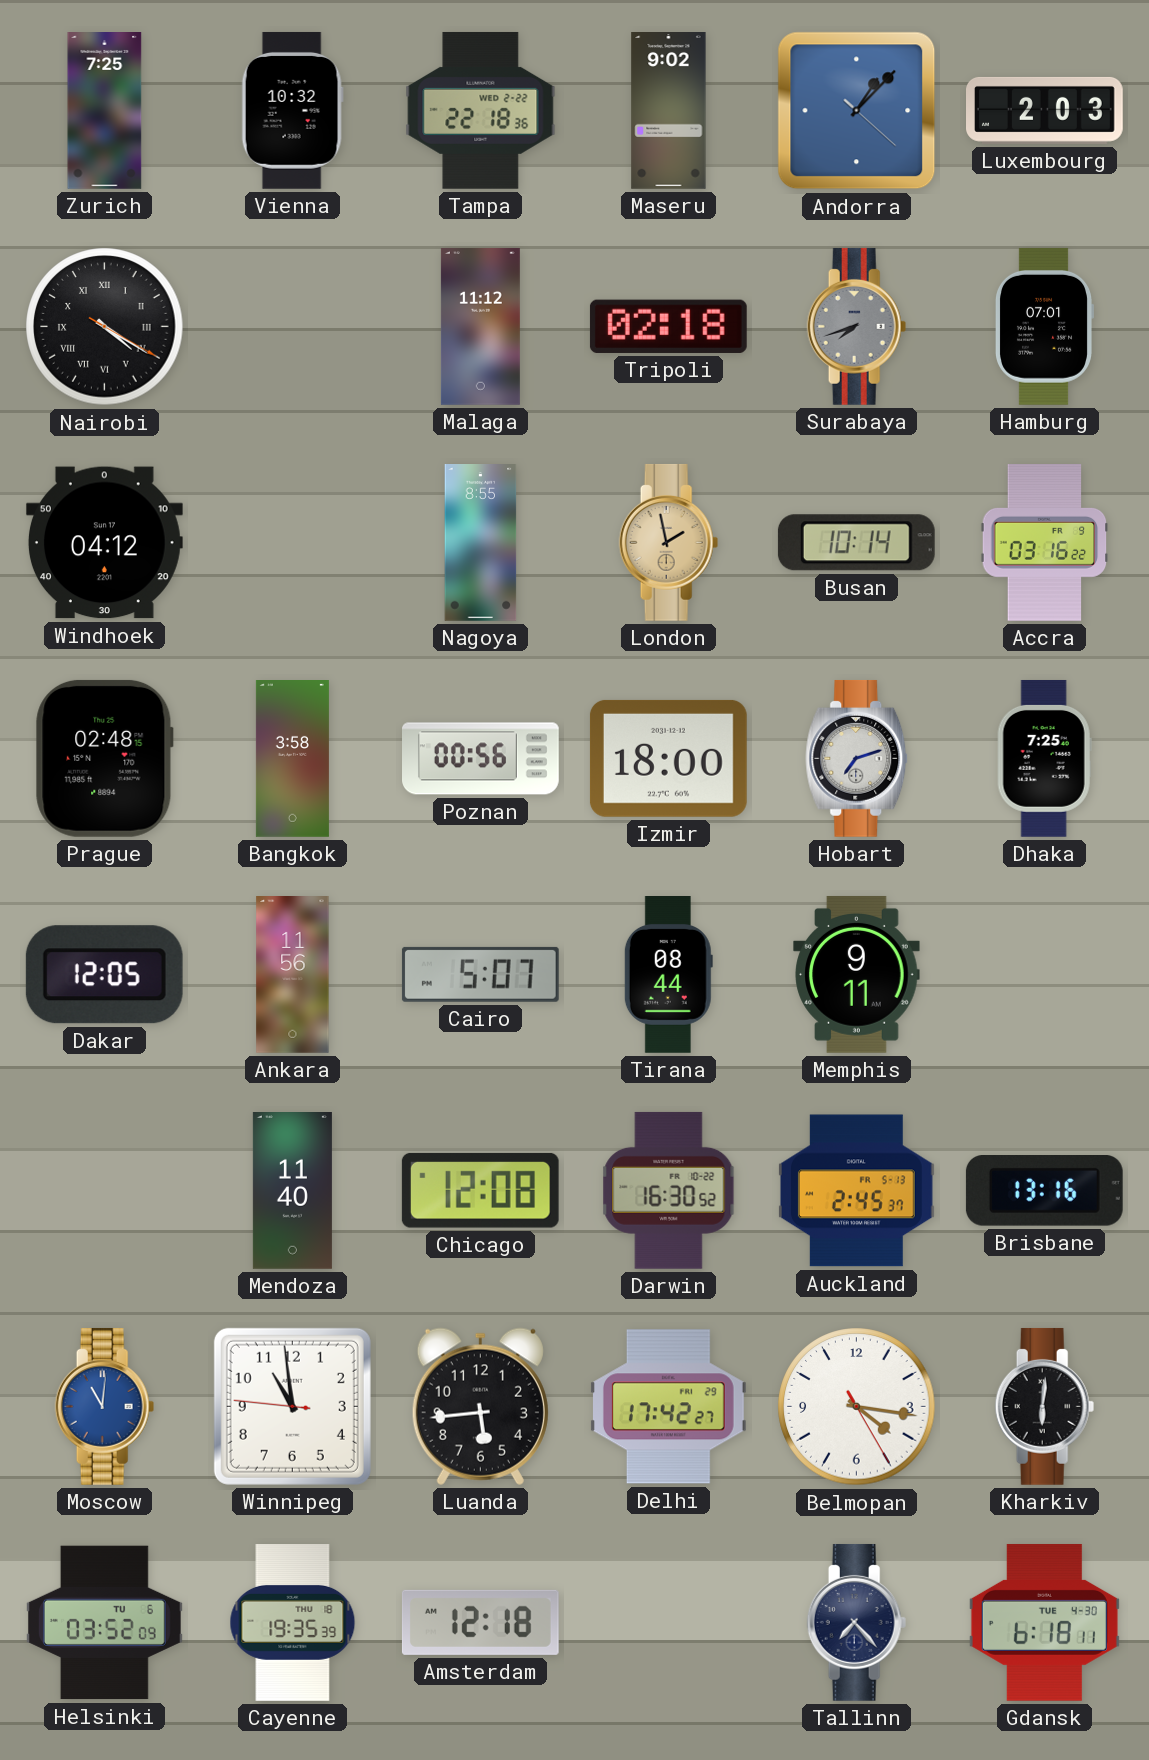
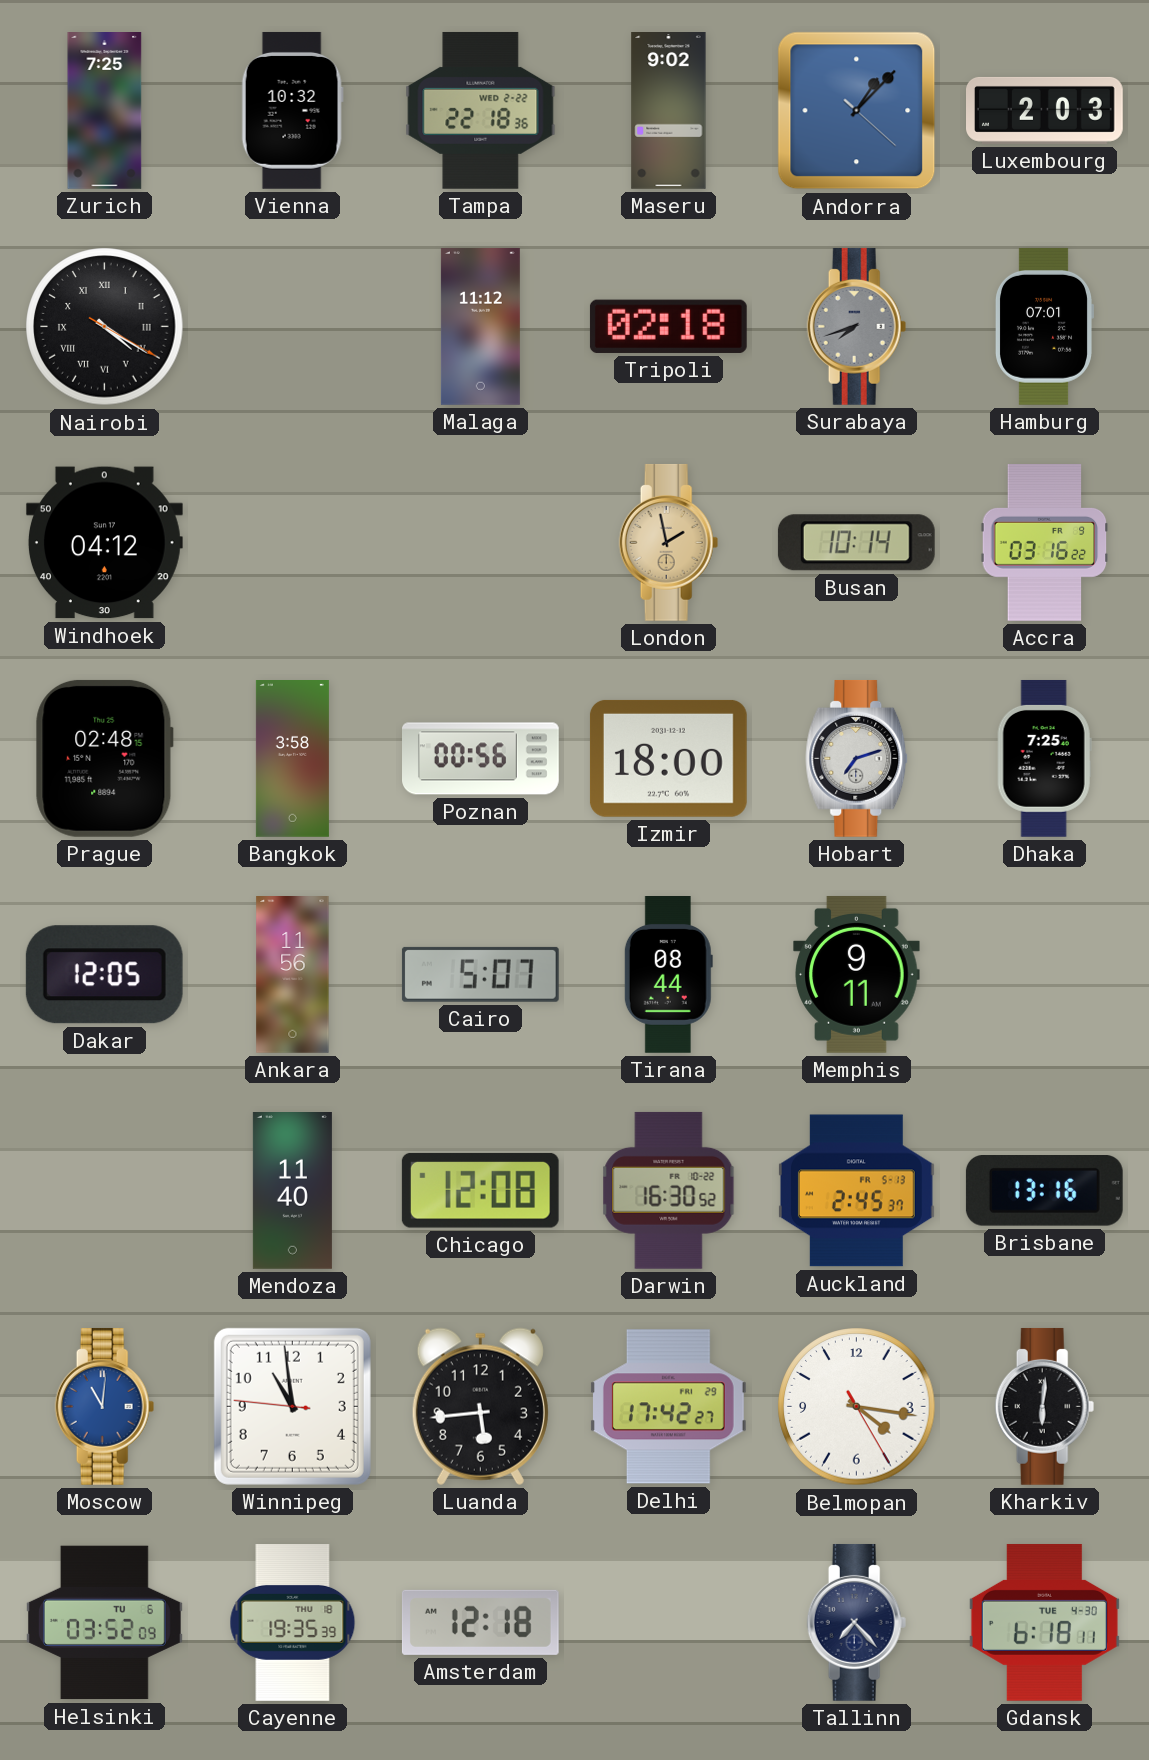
Nagoya: 8:55 -> none
